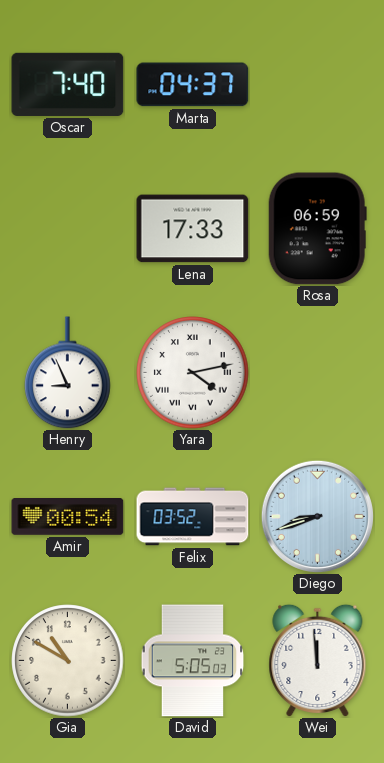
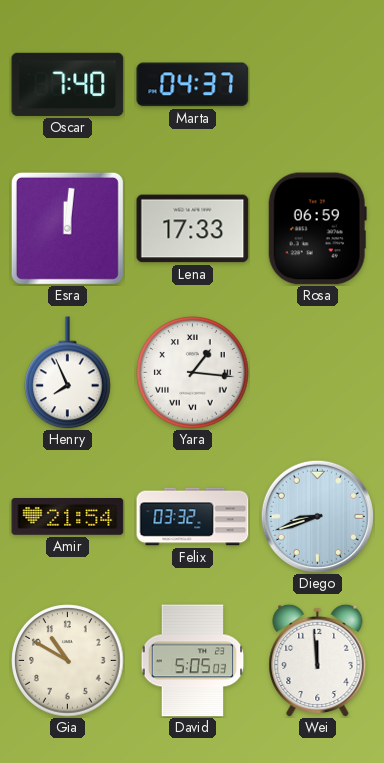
Esra: none -> 12:01
Henry: 8:56 -> 7:56
Yara: 4:13 -> 1:16
Amir: 00:54 -> 21:54
Felix: 03:52 -> 03:32
